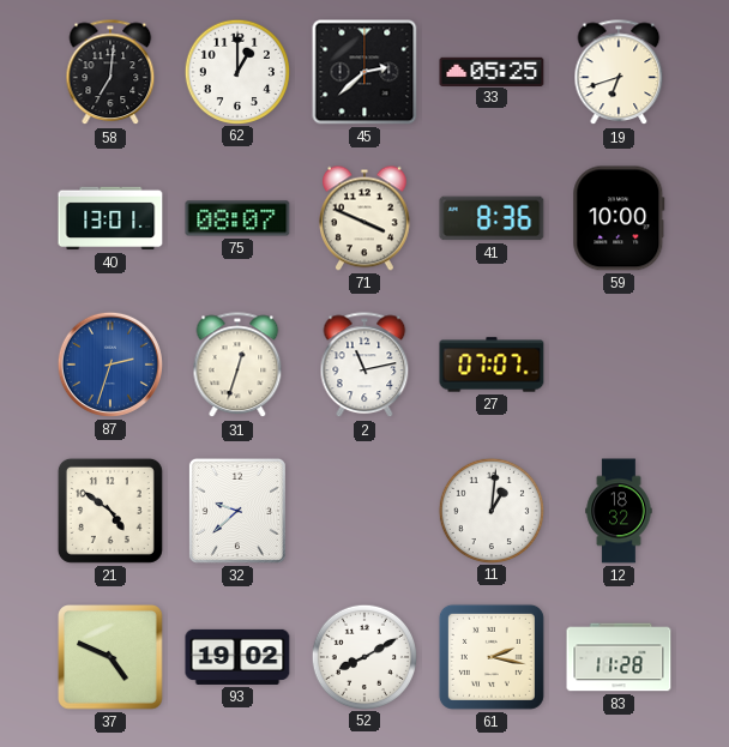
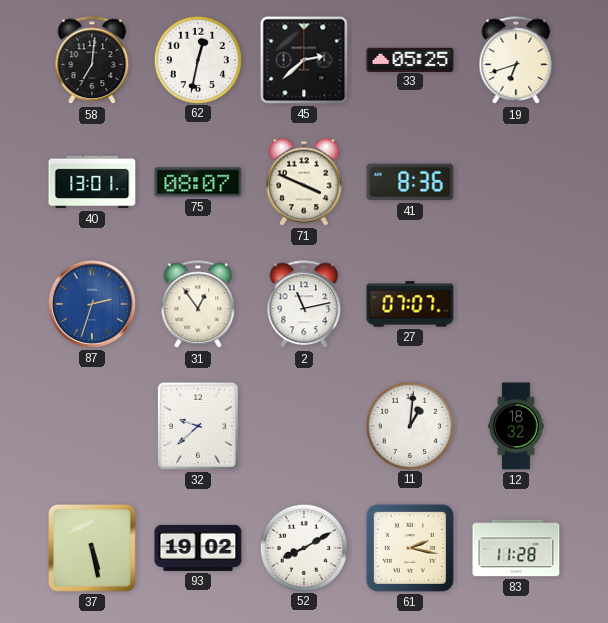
62: 1:00 -> 12:32
59: 10:00 -> none
31: 12:33 -> 12:54
21: 4:51 -> none
37: 4:49 -> 5:28
